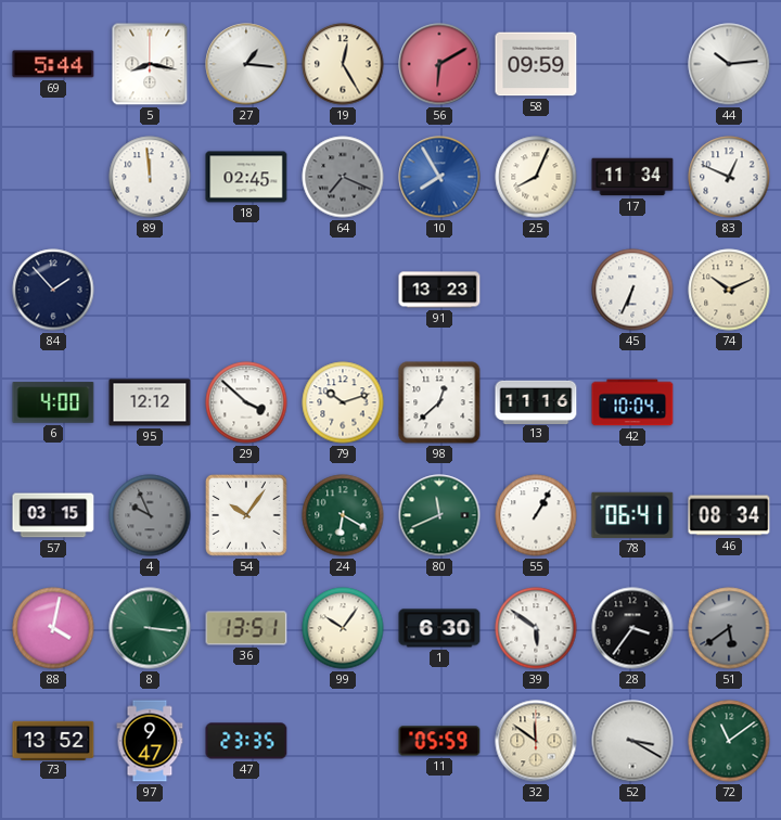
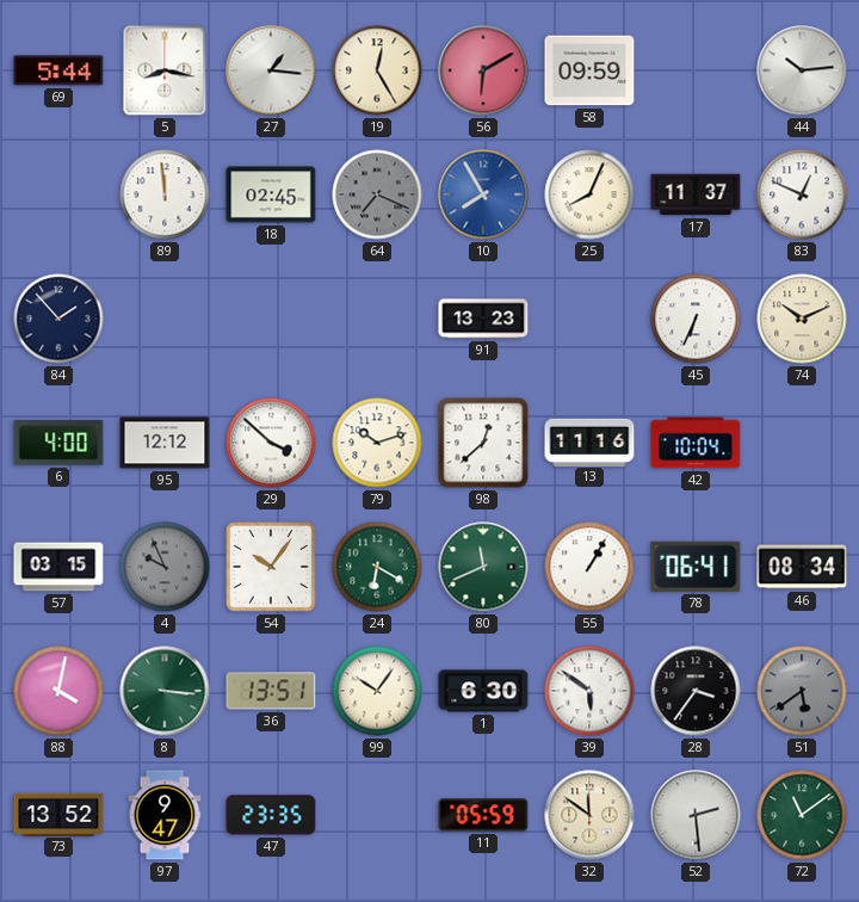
17: 11:34 -> 11:37
52: 3:20 -> 2:29
